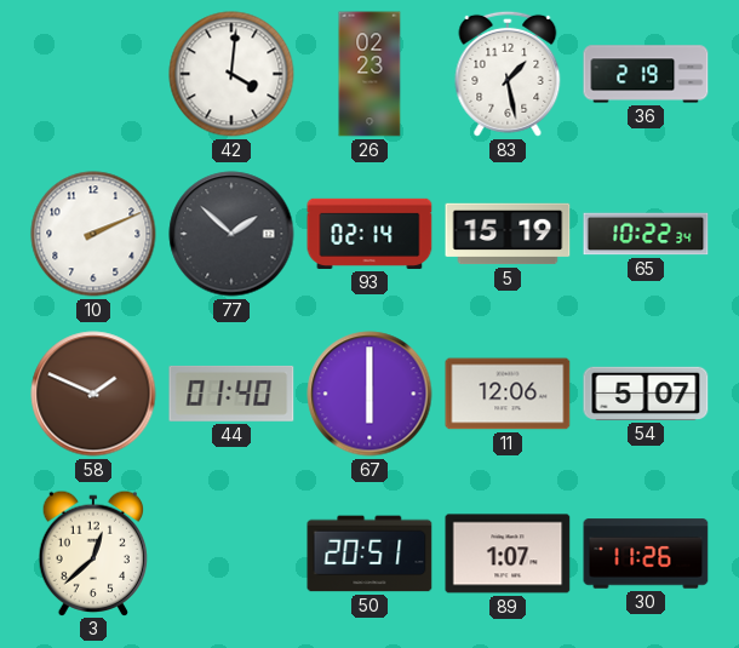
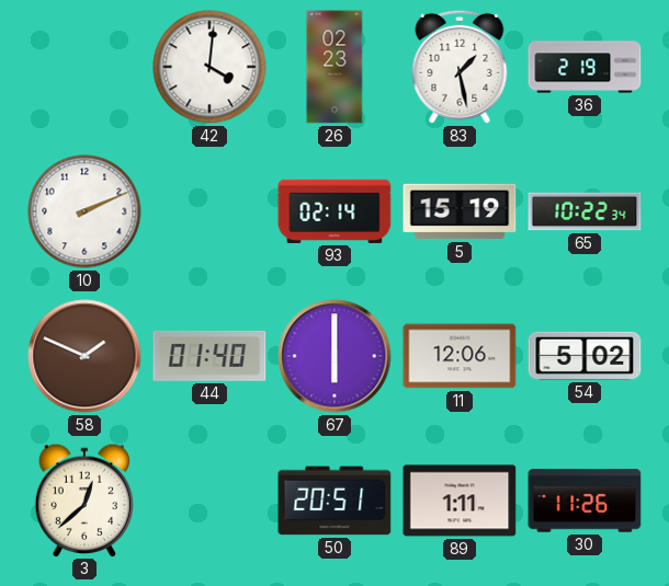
77: 1:52 -> none
54: 5:07 -> 5:02
89: 1:07 -> 1:11
